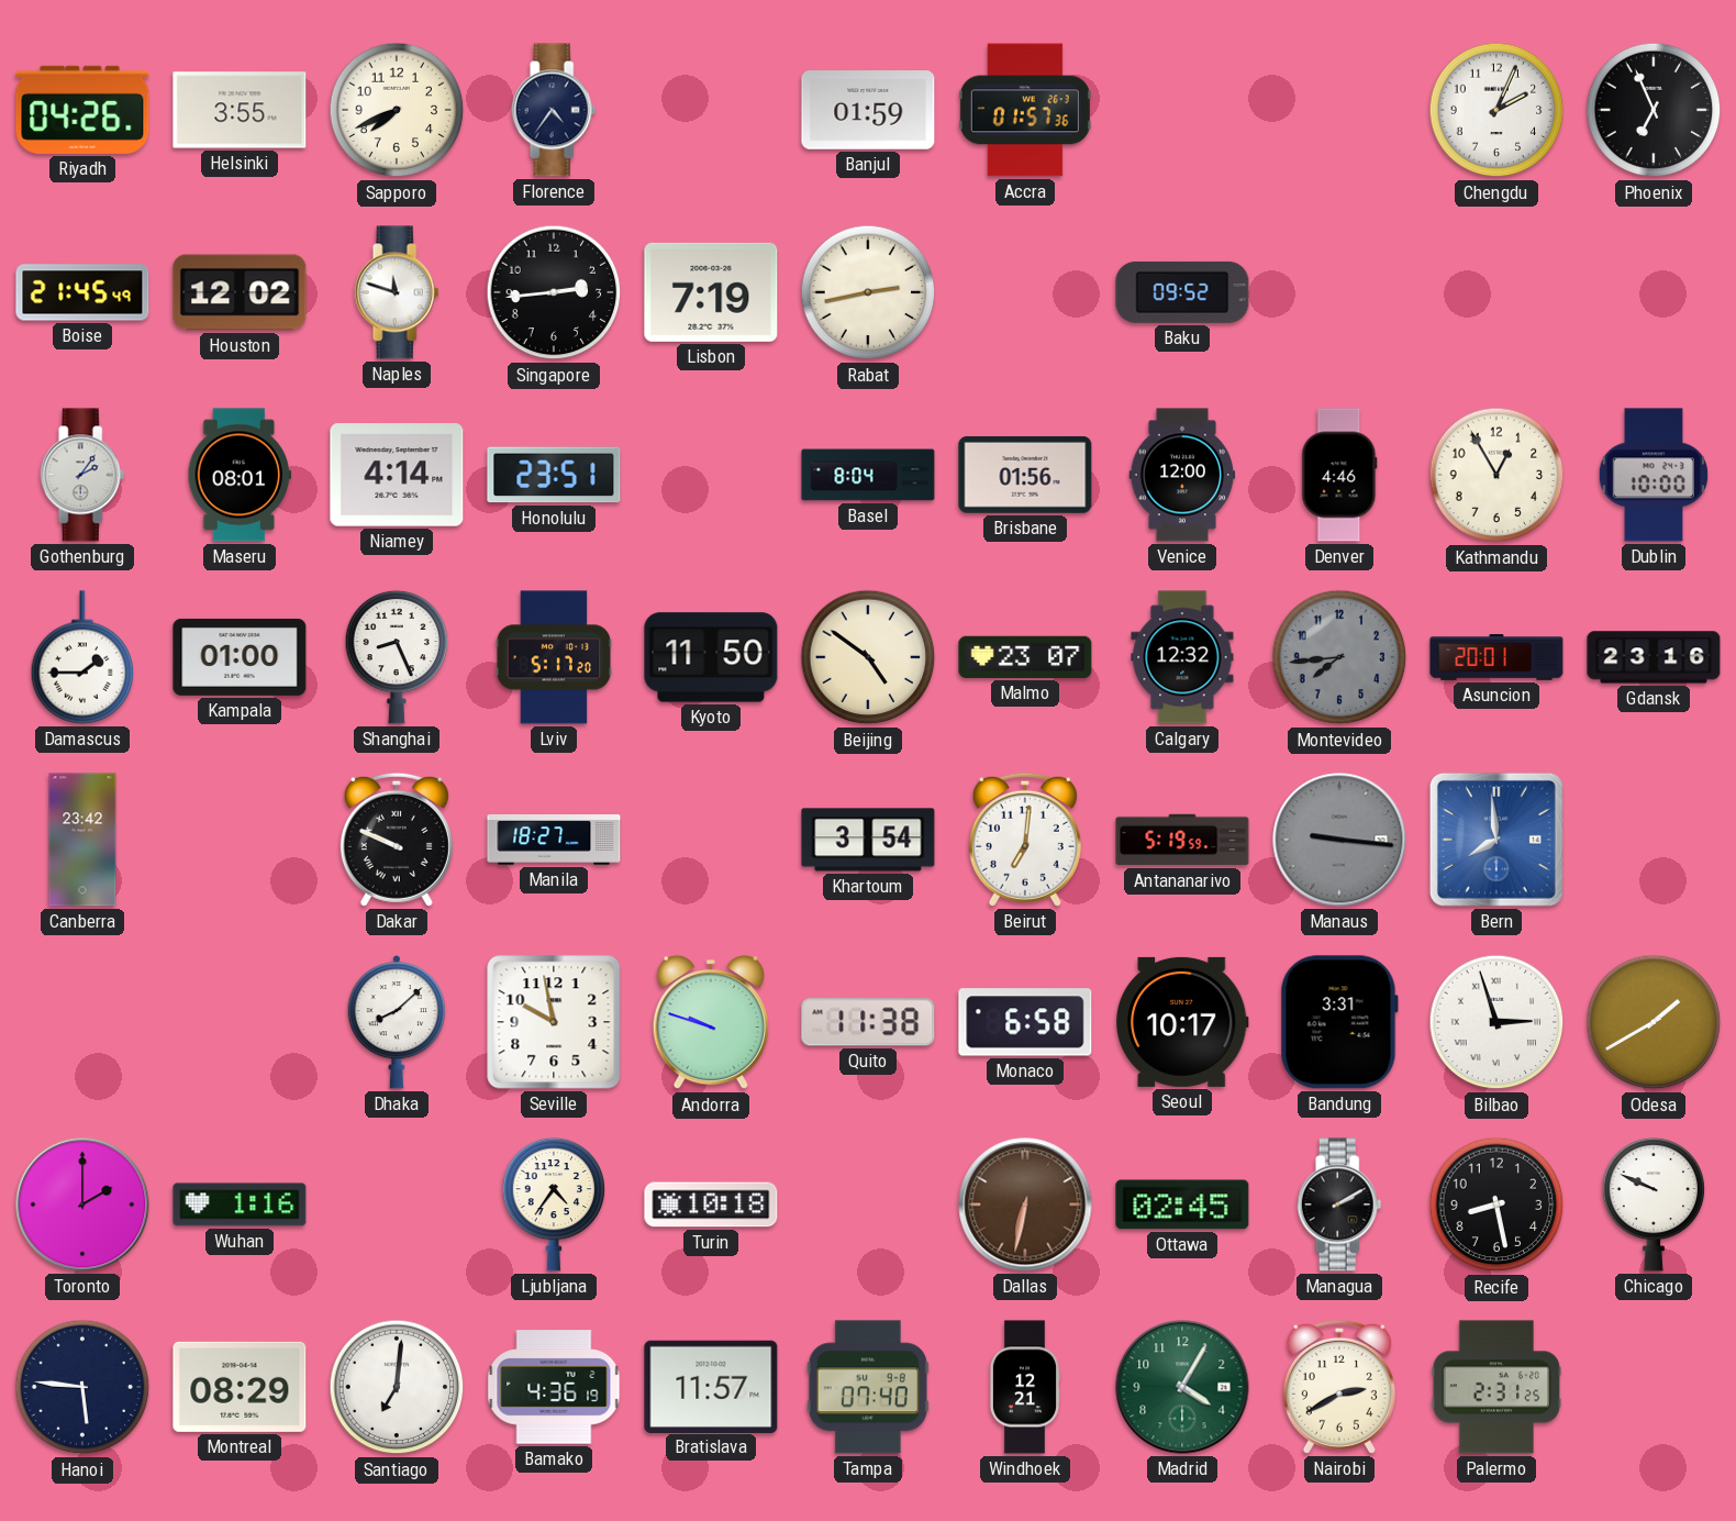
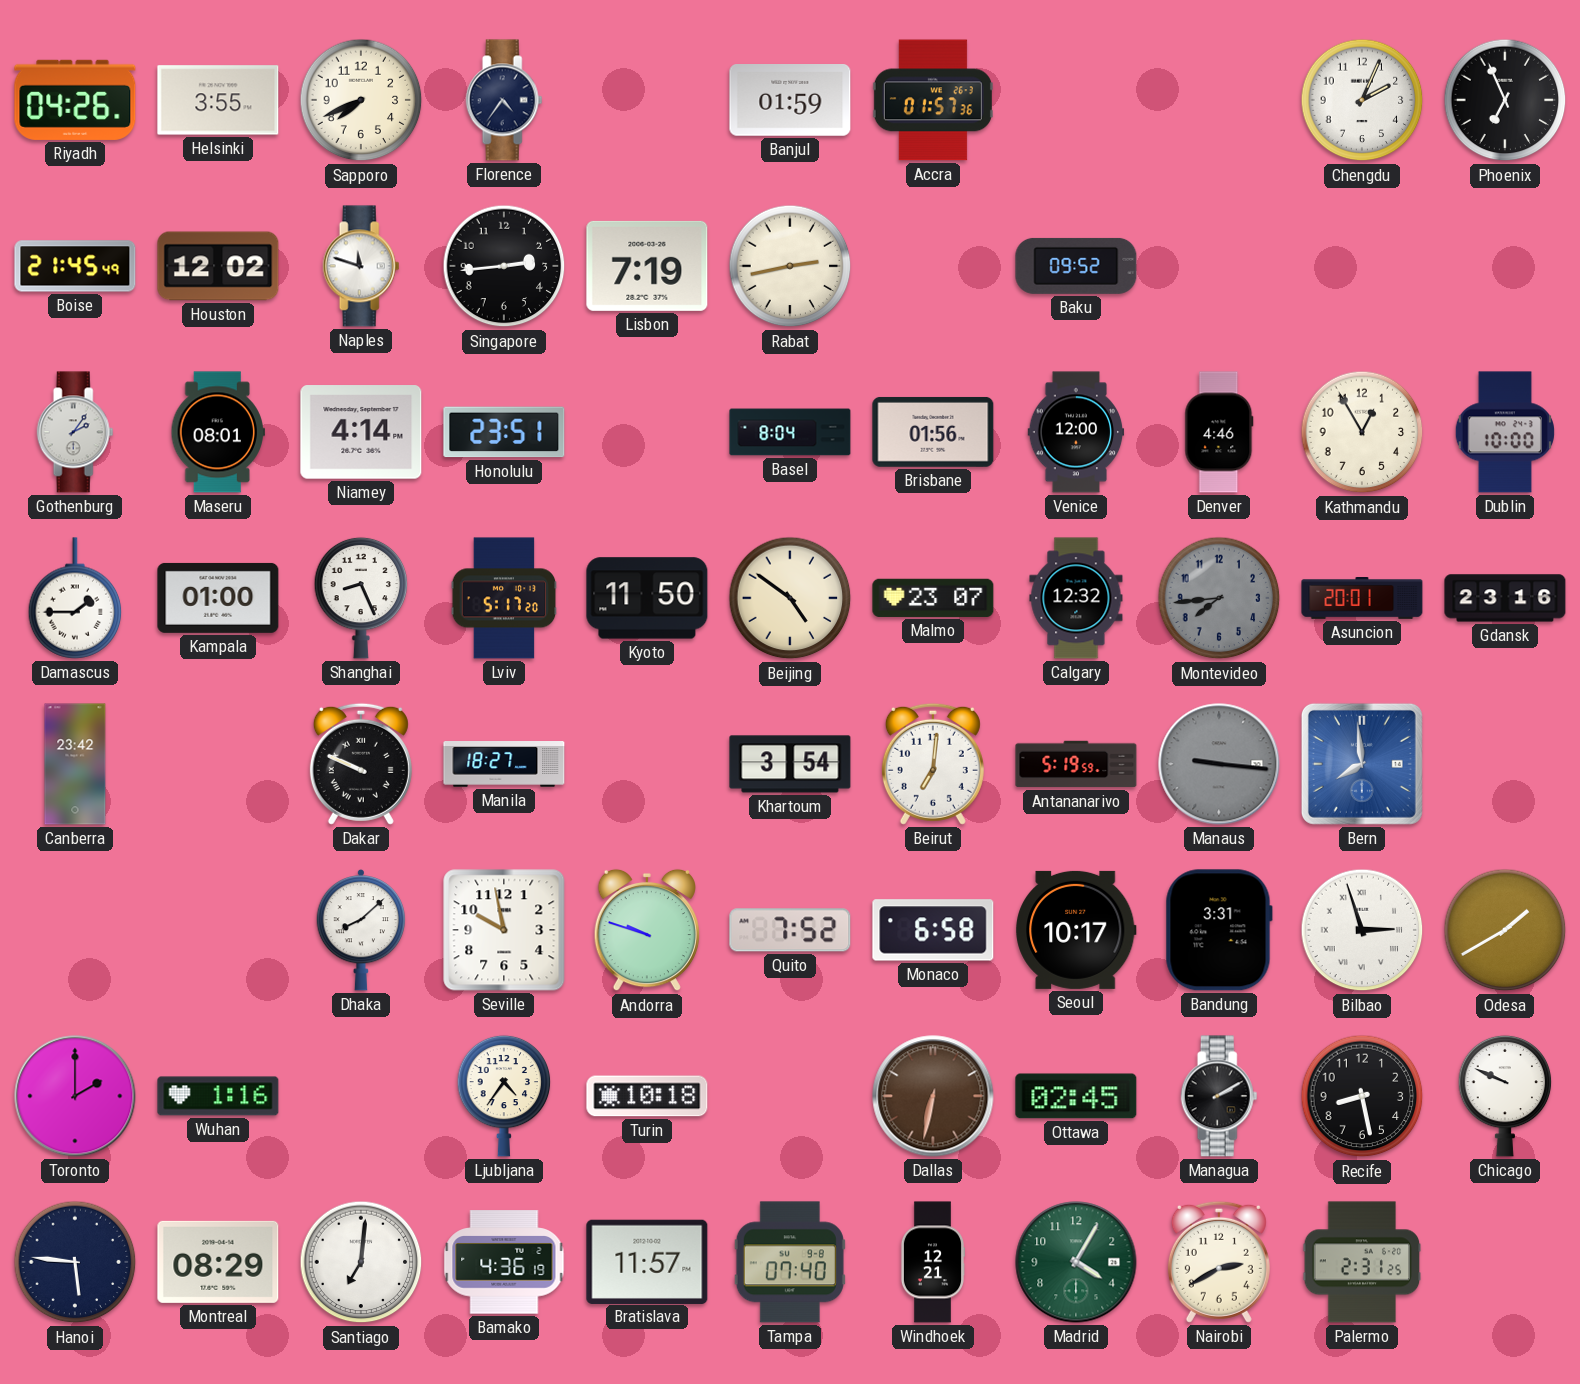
Quito: 11:38 -> 7:52
